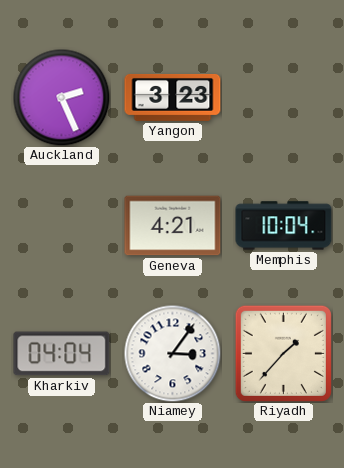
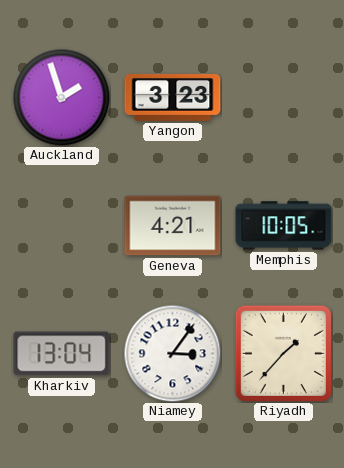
Auckland: 2:26 -> 1:57
Memphis: 10:04 -> 10:05
Kharkiv: 04:04 -> 13:04
